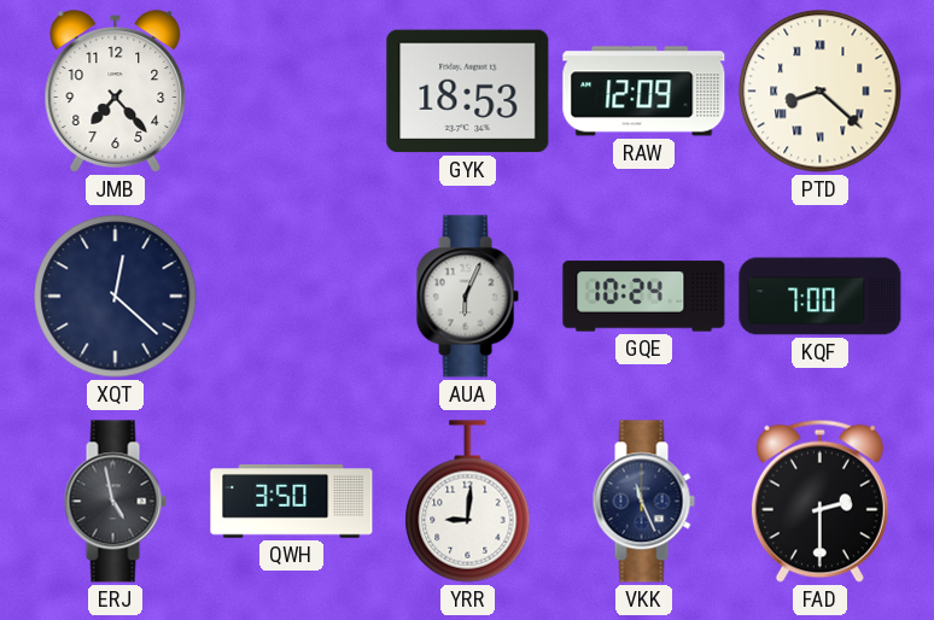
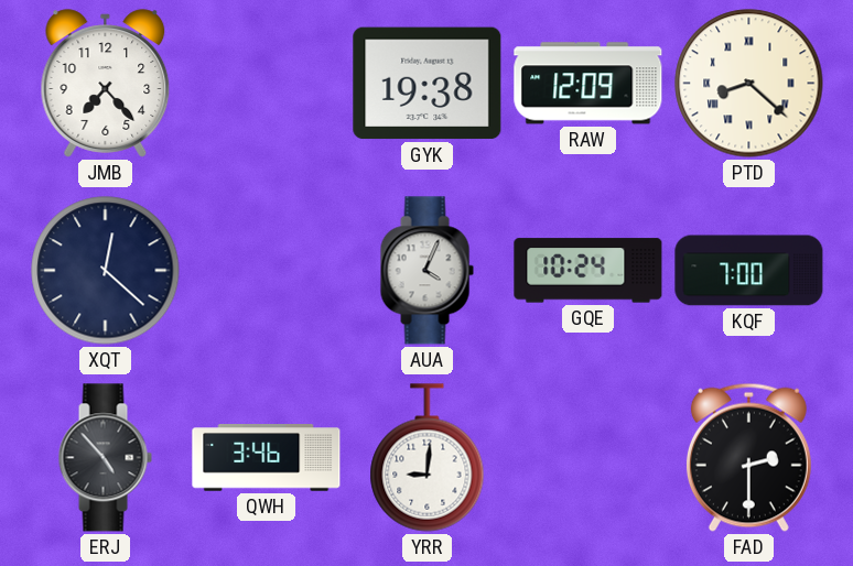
GYK: 18:53 -> 19:38
AUA: 6:04 -> 4:04
ERJ: 4:58 -> 4:53
QWH: 3:50 -> 3:46
VKK: 11:26 -> none
